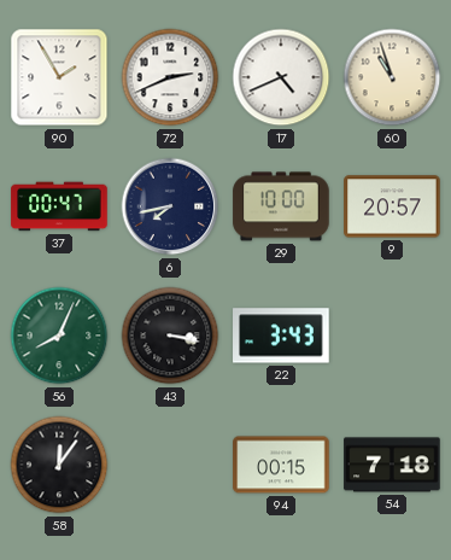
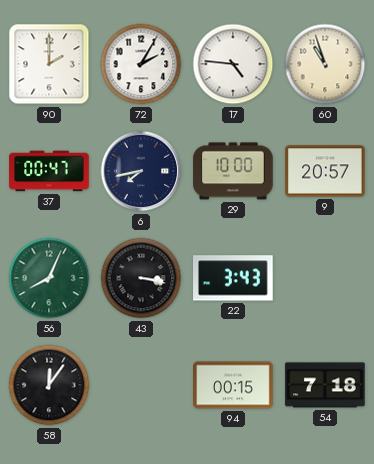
90: 1:55 -> 2:00
72: 2:41 -> 2:05
17: 4:41 -> 4:46
